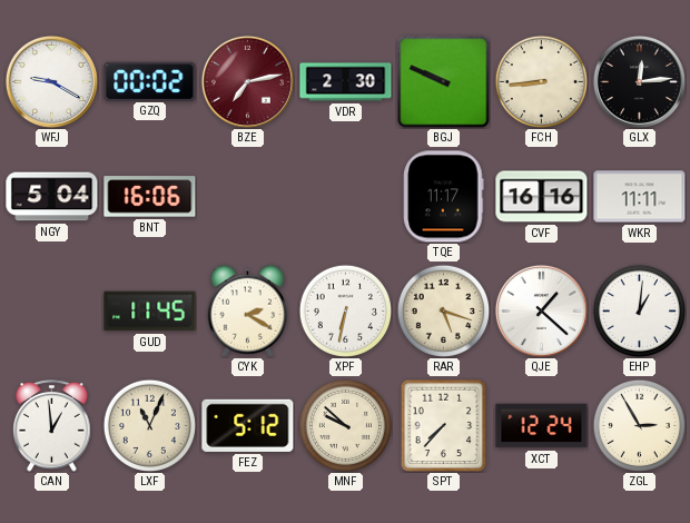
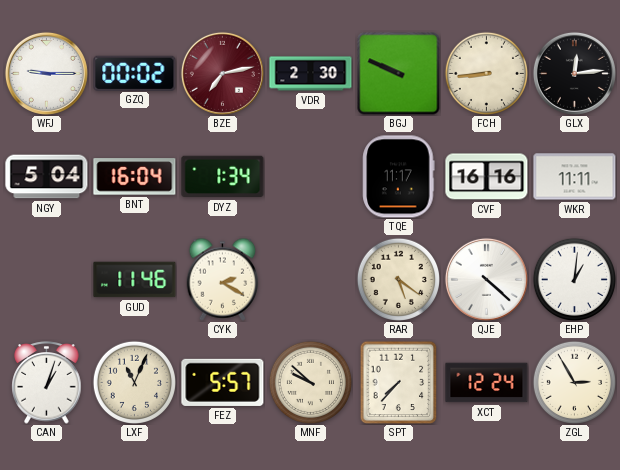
WFJ: 9:20 -> 9:15
BNT: 16:06 -> 16:04
DYZ: none -> 1:34
GUD: 11:45 -> 11:46
XPF: 6:32 -> none
RAR: 5:18 -> 5:21
QJE: 1:22 -> 4:22
CAN: 12:59 -> 1:03
FEZ: 5:12 -> 5:57
